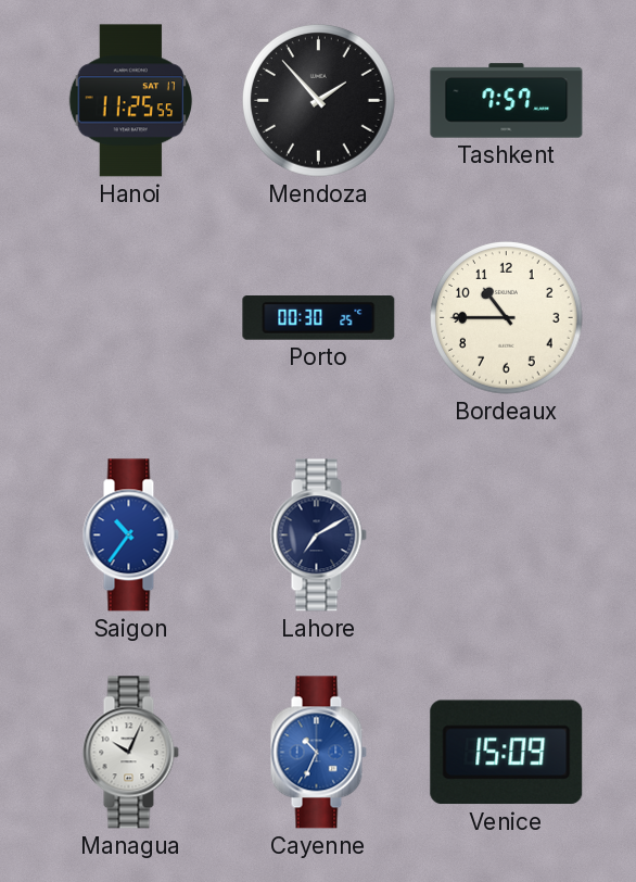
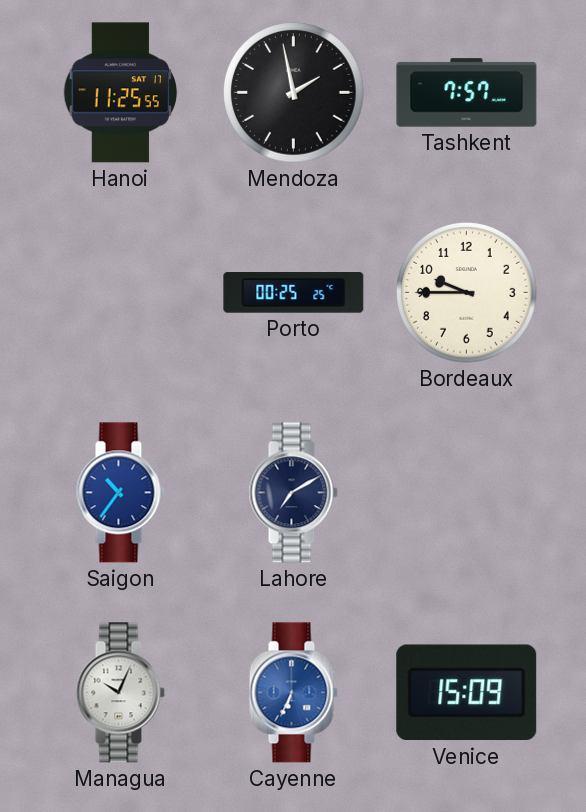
Mendoza: 1:53 -> 1:58
Porto: 00:30 -> 00:25
Bordeaux: 10:45 -> 9:45
Cayenne: 10:34 -> 6:34
